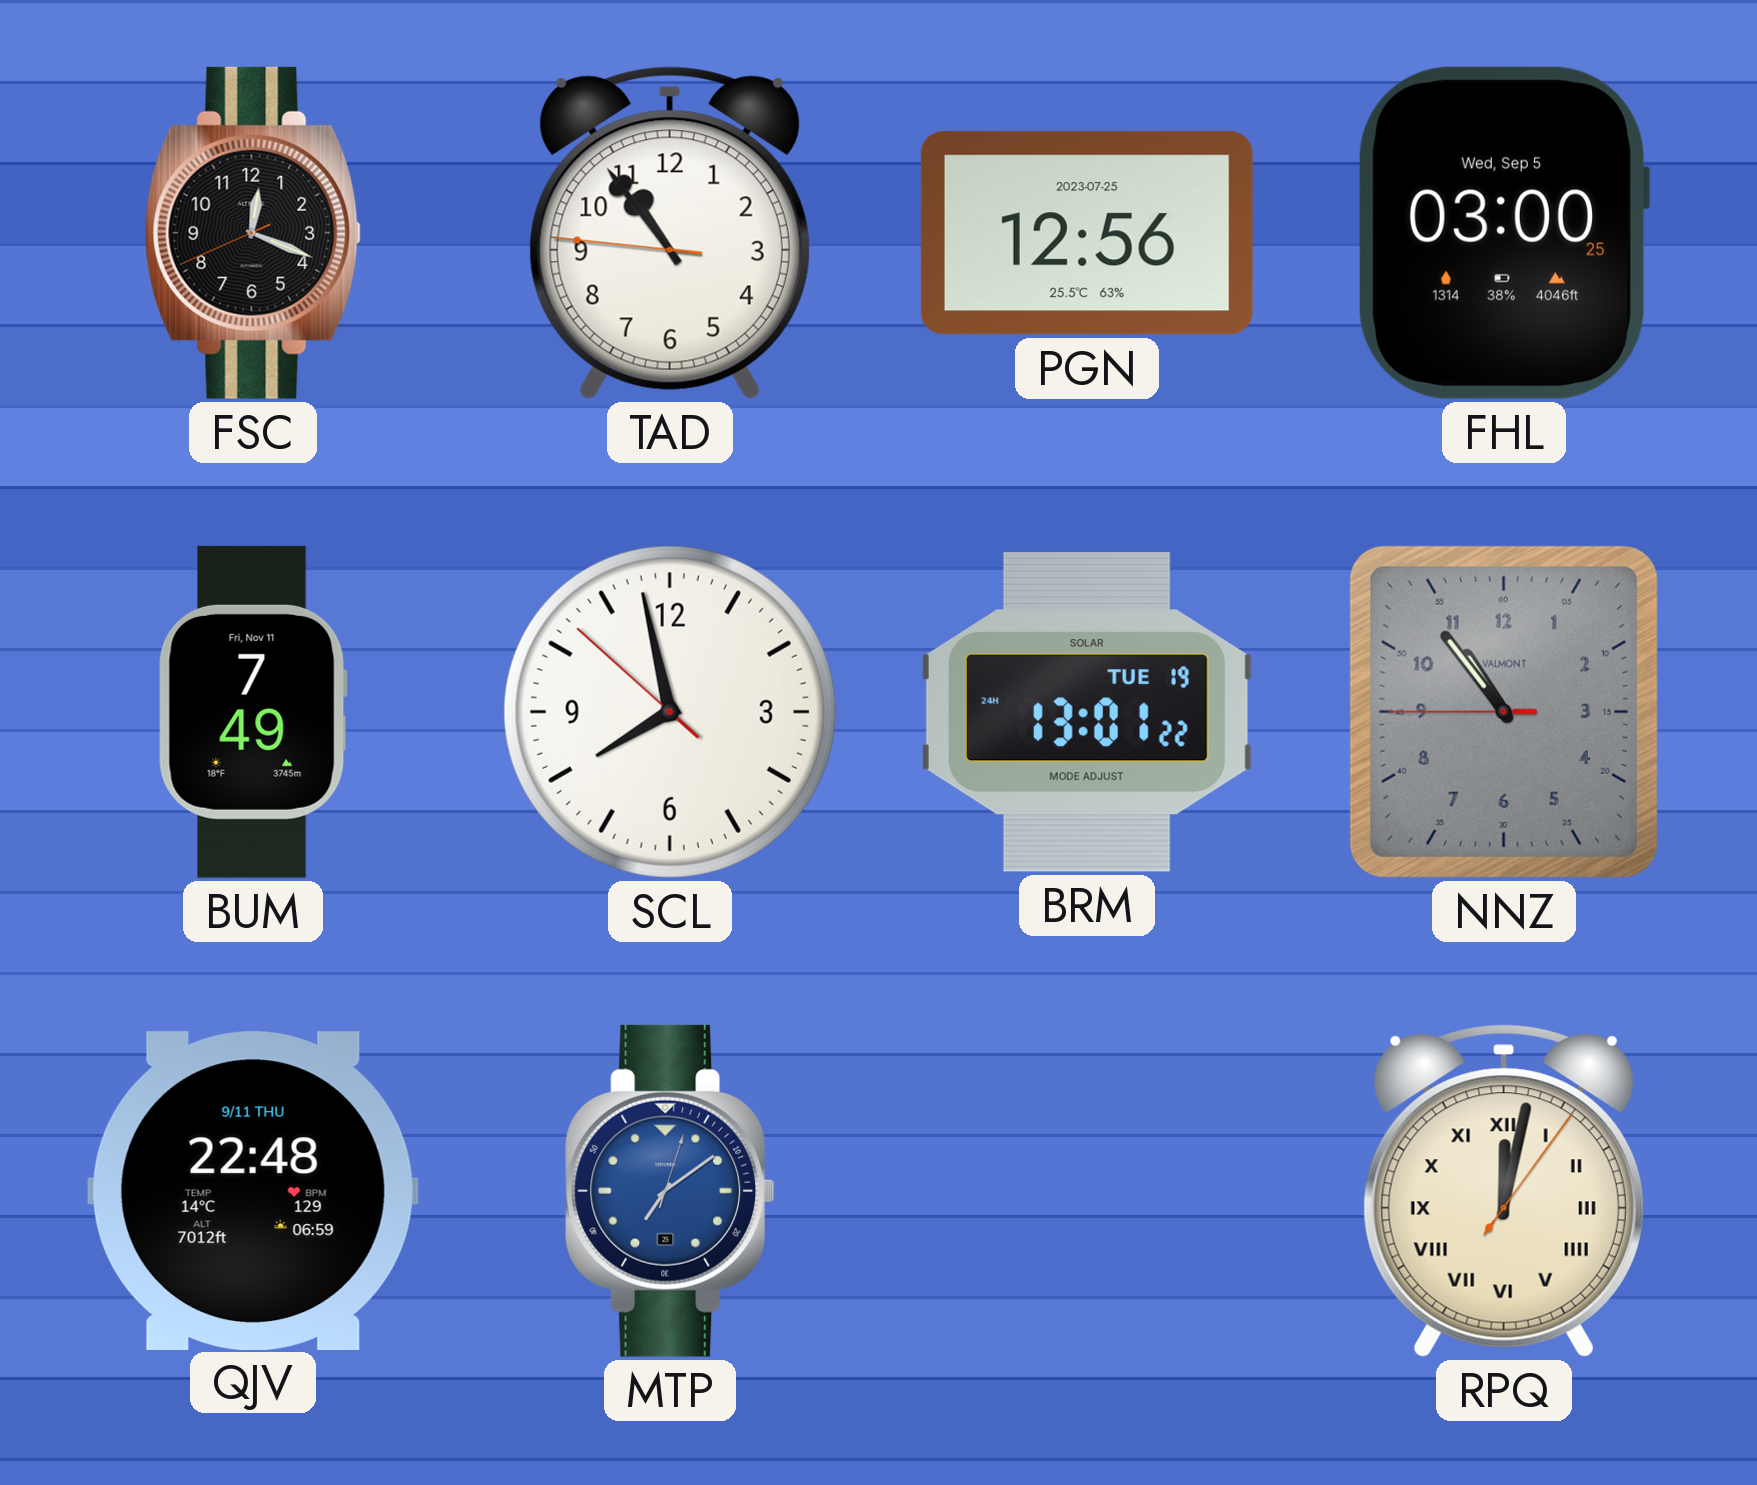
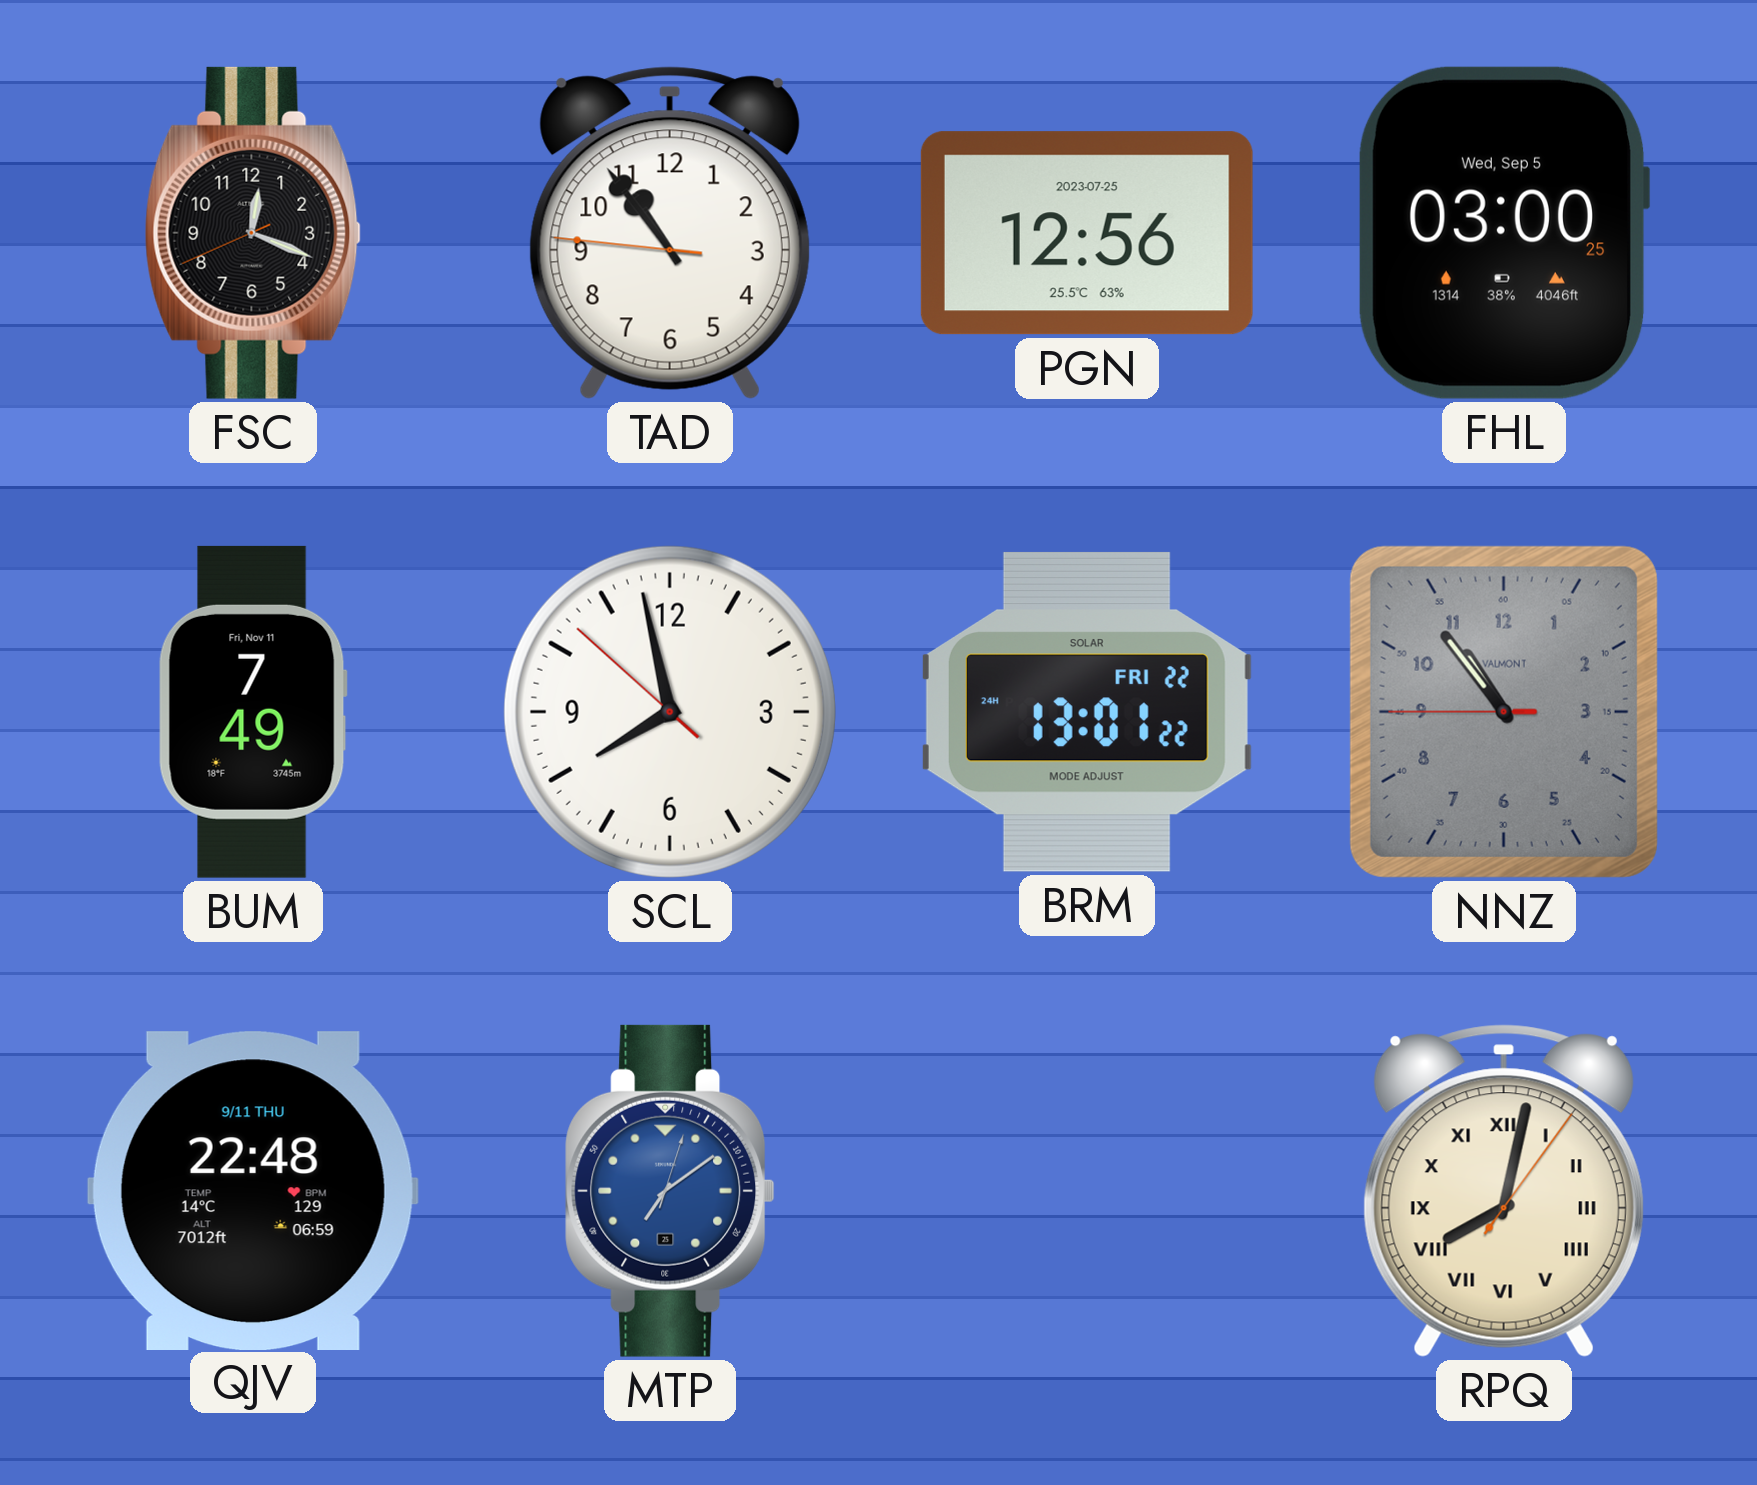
BRM date: TUE 19 -> FRI 22
RPQ: 12:02 -> 8:02
